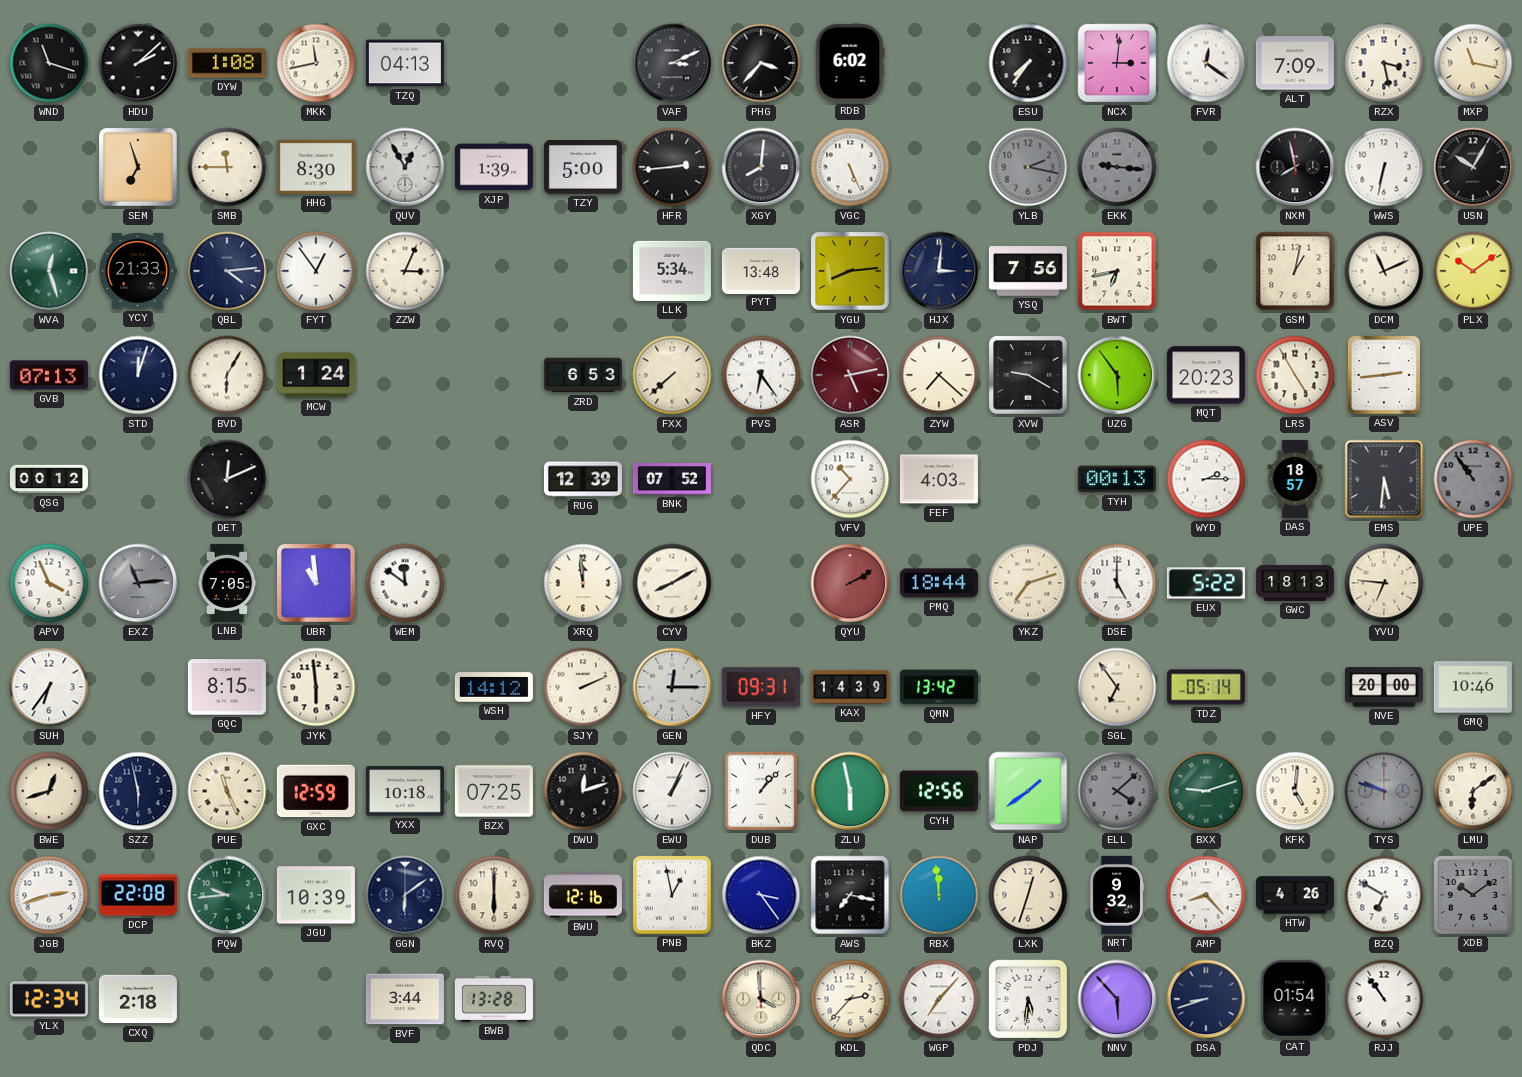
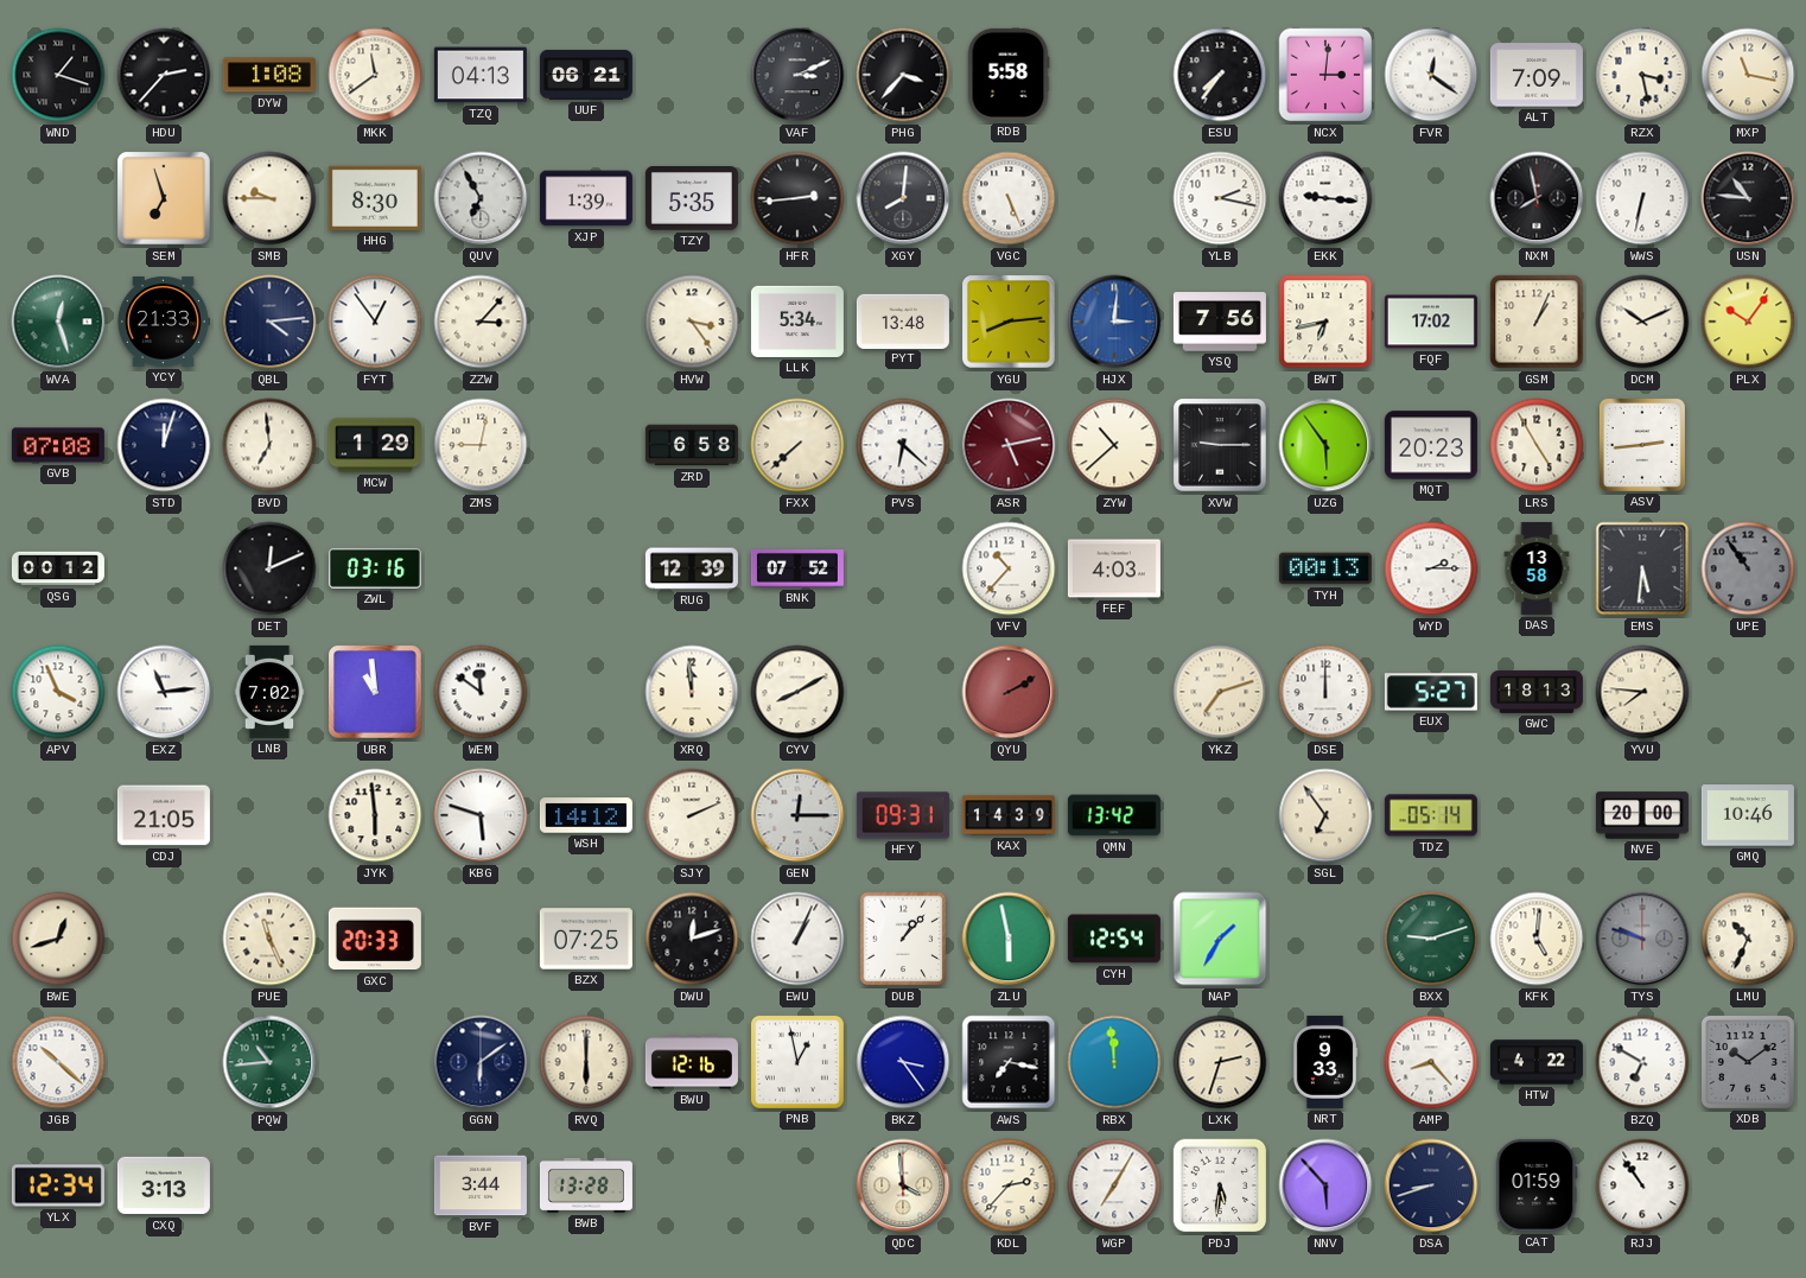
WND: 11:18 -> 1:18
HDU: 2:08 -> 2:37
MKK: 11:43 -> 11:39
UUF: none -> 06:21
RDB: 6:02 -> 5:58
SMB: 11:45 -> 9:45
QUV: 12:55 -> 6:55
TZY: 5:00 -> 5:35
YLB dial: grey -> white
EKK dial: grey -> white
USN: 10:05 -> 10:46
ZZW: 3:04 -> 3:07
HVW: none -> 3:24
HJX dial: navy -> blue
FQF: none -> 17:02
GSM: 1:02 -> 1:04
DCM: 11:11 -> 10:11
PLX: 10:09 -> 10:06
GVB: 07:13 -> 07:08
BVD: 6:05 -> 6:59
MCW: 1:24 -> 1:29
ZMS: none -> 9:02
ZRD: 6:53 -> 6:58
PVS: 6:24 -> 6:22
ZYW: 7:22 -> 10:38
XVW: 9:20 -> 9:15
ZWL: none -> 03:16
DAS: 18:57 -> 13:58
EXZ dial: grey -> white
LNB: 7:05 -> 7:02
PMQ: 18:44 -> none
DSE: 5:00 -> 12:00
EUX: 5:22 -> 5:27
YVU: 6:46 -> 7:46
SUH: 6:36 -> none
CDJ: none -> 21:05
GQC: 8:15 -> none
KBG: none -> 5:48
SZZ: 5:58 -> none
GXC: 12:59 -> 20:33
YXX: 10:18 -> none
CYH: 12:56 -> 12:54
NAP: 1:39 -> 1:35
ELL: 4:08 -> none
LMU: 6:09 -> 10:34
JGB: 2:42 -> 10:22
DCP: 22:08 -> none
PQW: 9:44 -> 10:44
JGU: 10:39 -> none
LXK: 12:33 -> 2:33
NRT: 9:32 -> 9:33
HTW: 4:26 -> 4:22
CXQ: 2:18 -> 3:13
WGP: 7:07 -> 7:05
CAT: 01:54 -> 01:59
